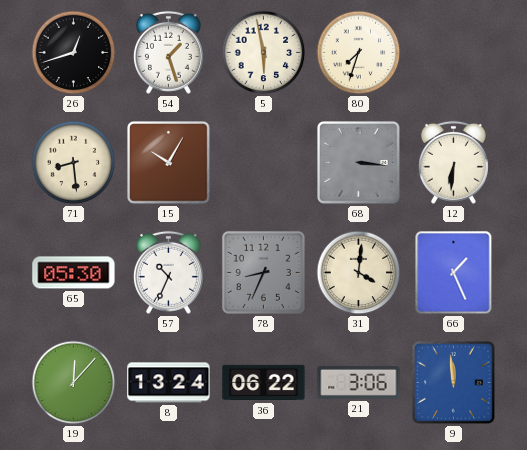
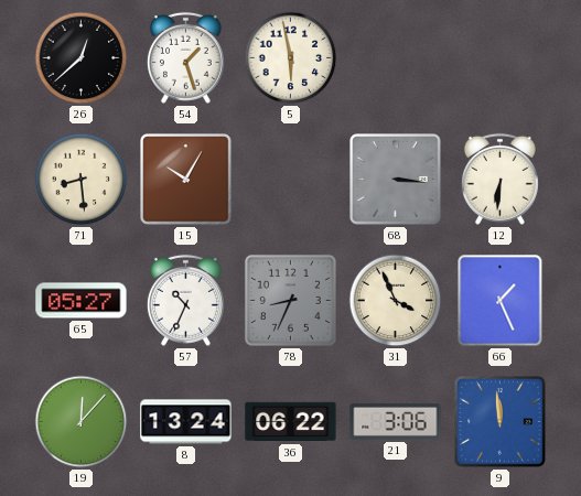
26: 12:42 -> 12:38
80: 7:33 -> none
65: 05:30 -> 05:27
31: 4:01 -> 3:56
